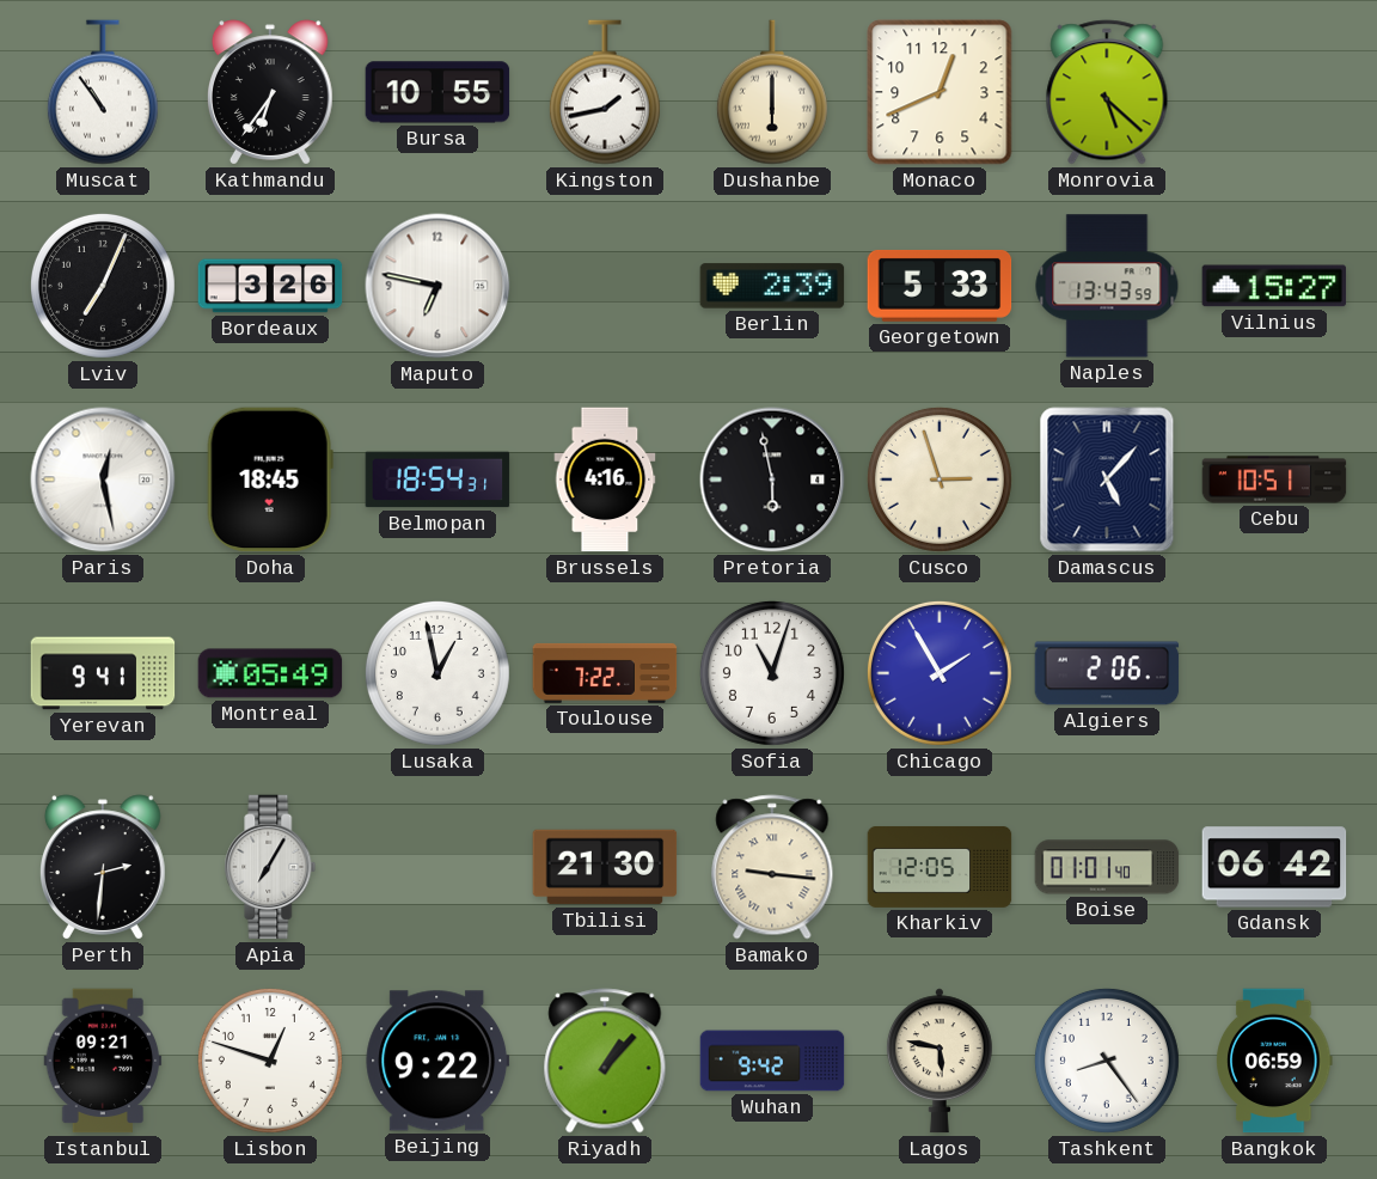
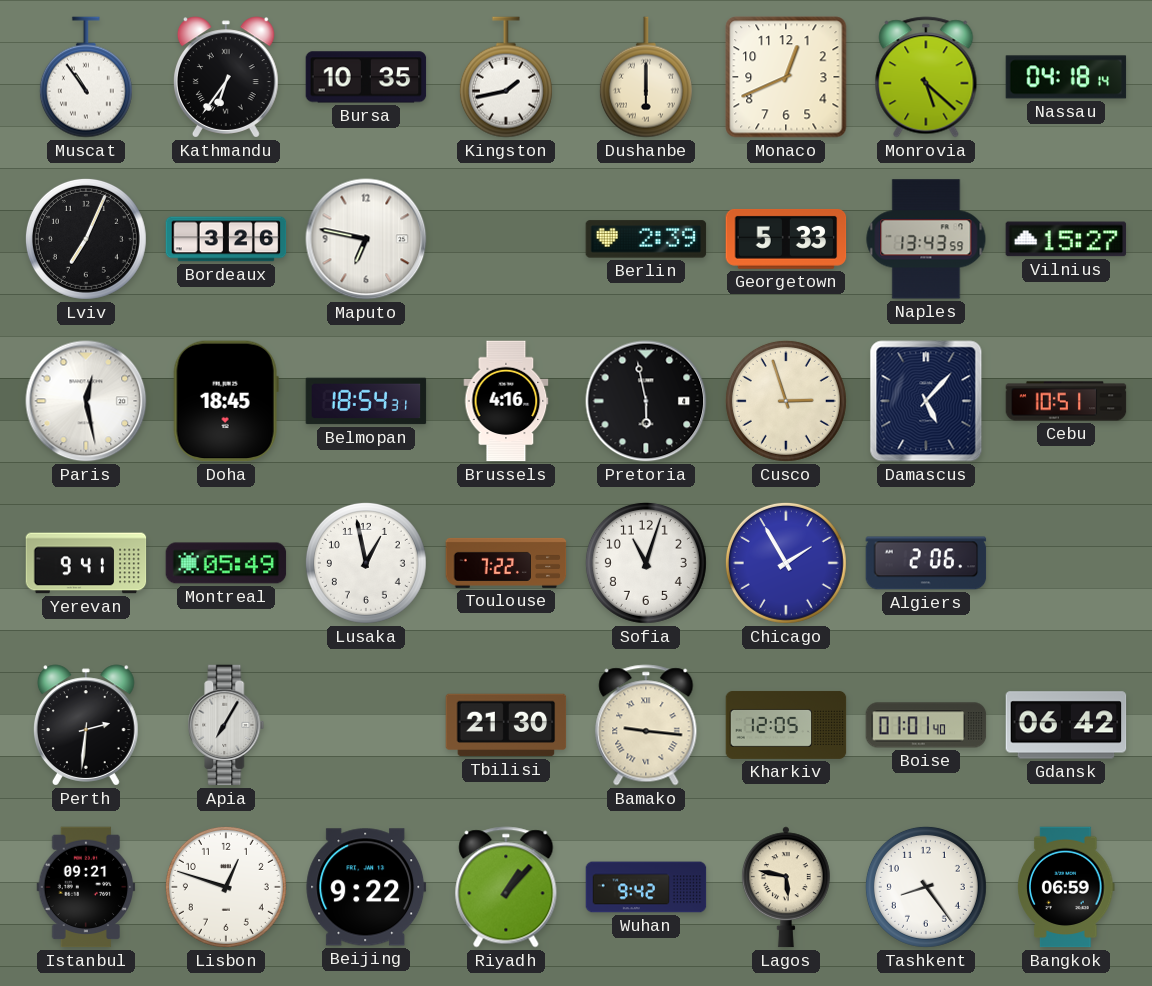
Bursa: 10:55 -> 10:35
Nassau: none -> 04:18
